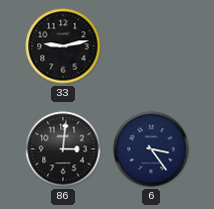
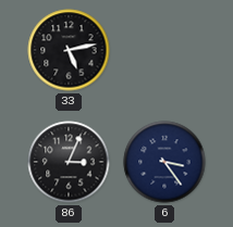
33: 9:13 -> 5:13
86: 3:01 -> 3:04
